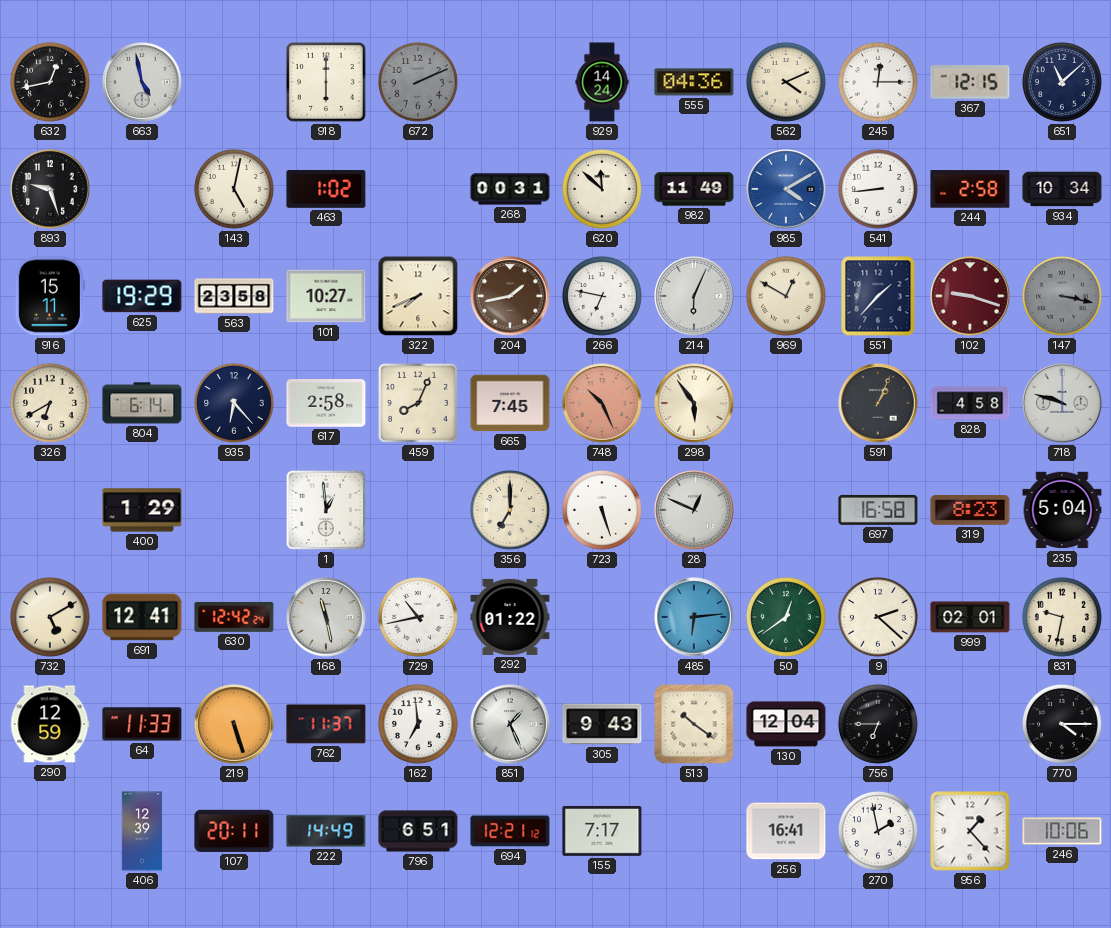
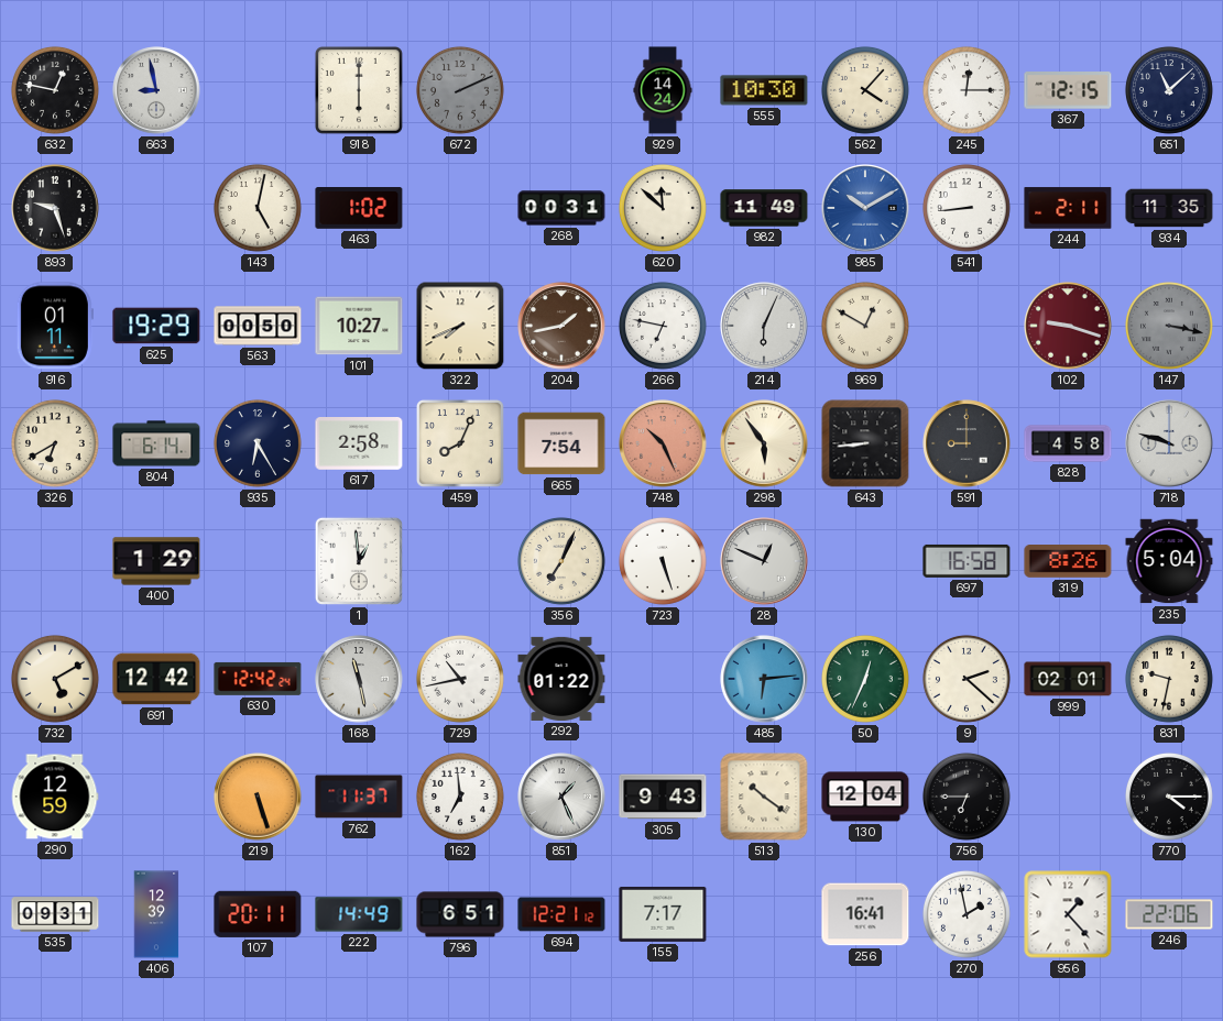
632: 12:43 -> 12:47
663: 4:58 -> 8:58
555: 04:36 -> 10:30
562: 4:11 -> 4:07
985: 4:10 -> 10:10
244: 2:58 -> 2:11
934: 10:34 -> 11:35
916: 15:11 -> 01:11
563: 23:58 -> 00:50
551: 1:37 -> none
935: 6:23 -> 6:25
665: 7:45 -> 7:54
643: none -> 8:44
591: 1:04 -> 9:00
356: 7:00 -> 7:04
319: 8:23 -> 8:26
691: 12:41 -> 12:42
50: 12:39 -> 12:34
64: 11:33 -> none
535: none -> 09:31
246: 10:06 -> 22:06
